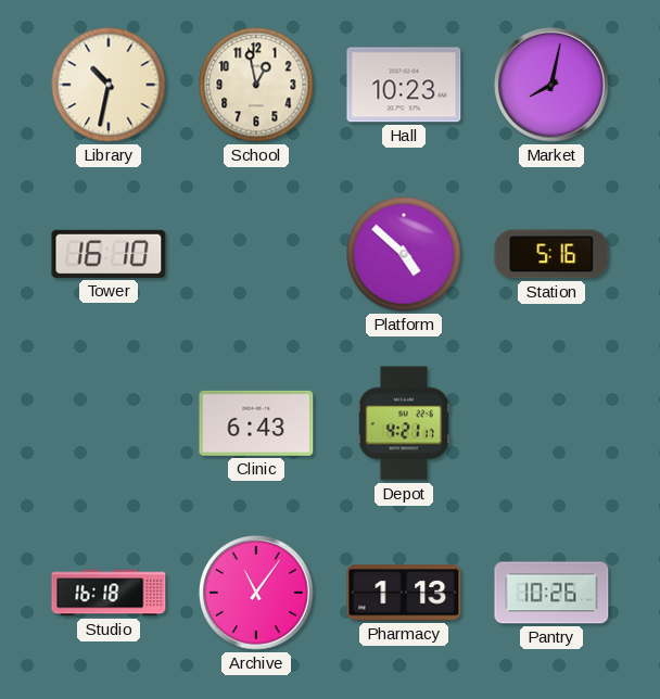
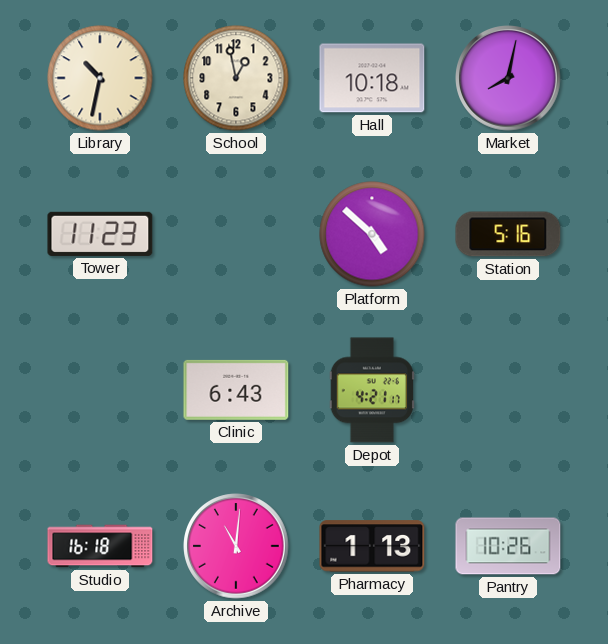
Hall: 10:23 -> 10:18
Tower: 16:10 -> 11:23
Archive: 11:06 -> 11:01
